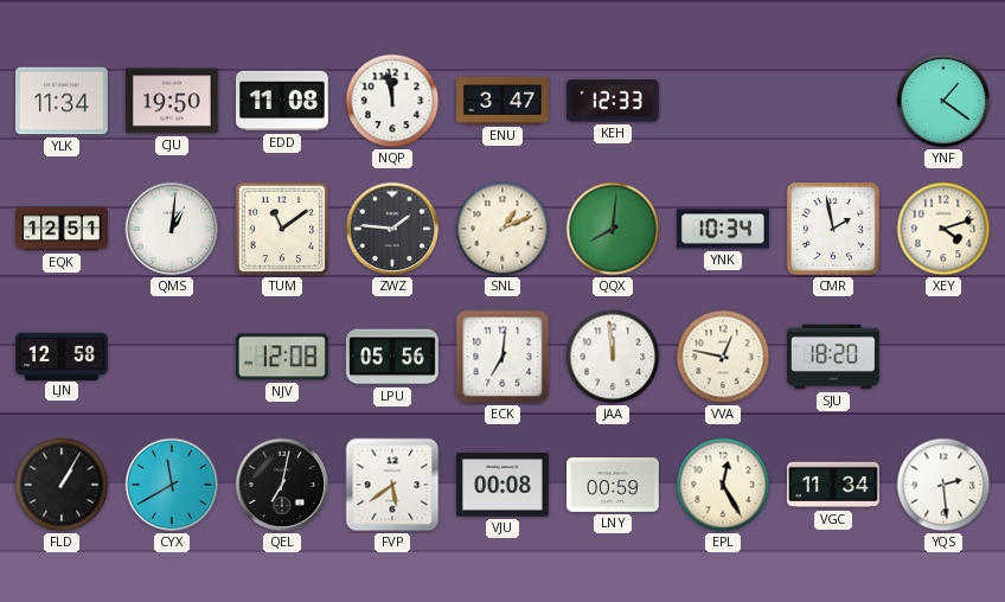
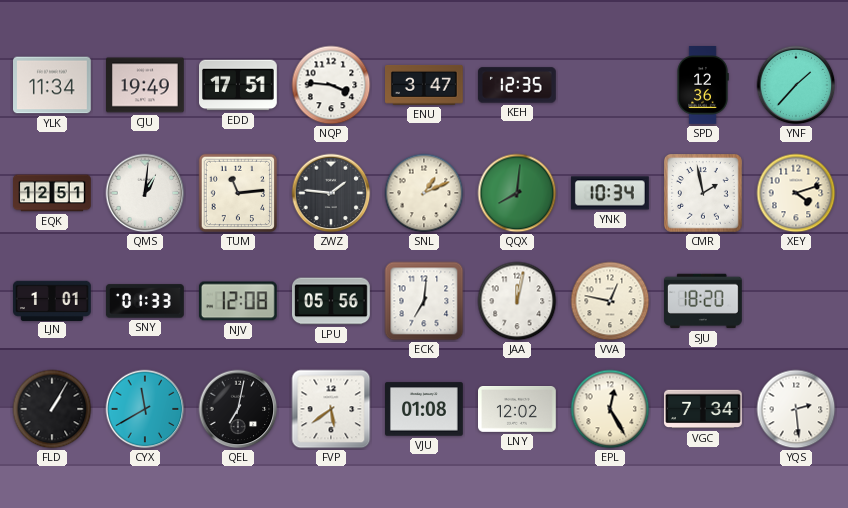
CJU: 19:50 -> 19:49
EDD: 11:08 -> 17:51
NQP: 11:58 -> 3:46
KEH: 12:33 -> 12:35
SPD: none -> 12:36
YNF: 1:21 -> 1:37
TUM: 11:09 -> 11:14
LJN: 12:58 -> 1:01
SNY: none -> 01:33
JAA: 11:59 -> 12:02
VJU: 00:08 -> 01:08
LNY: 00:59 -> 12:02
VGC: 11:34 -> 7:34
